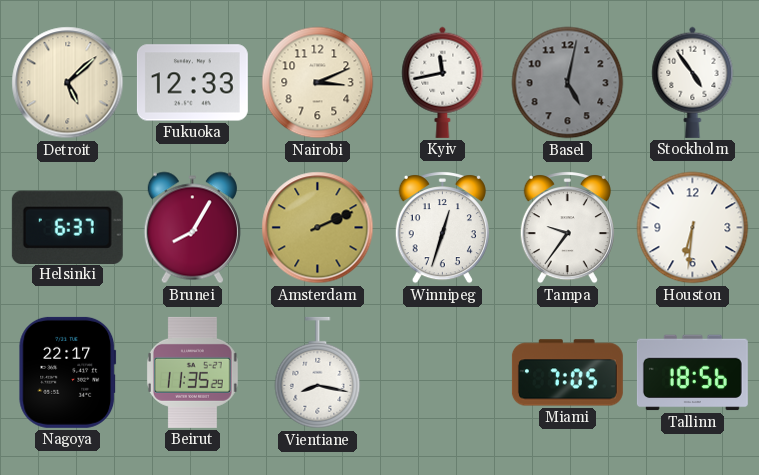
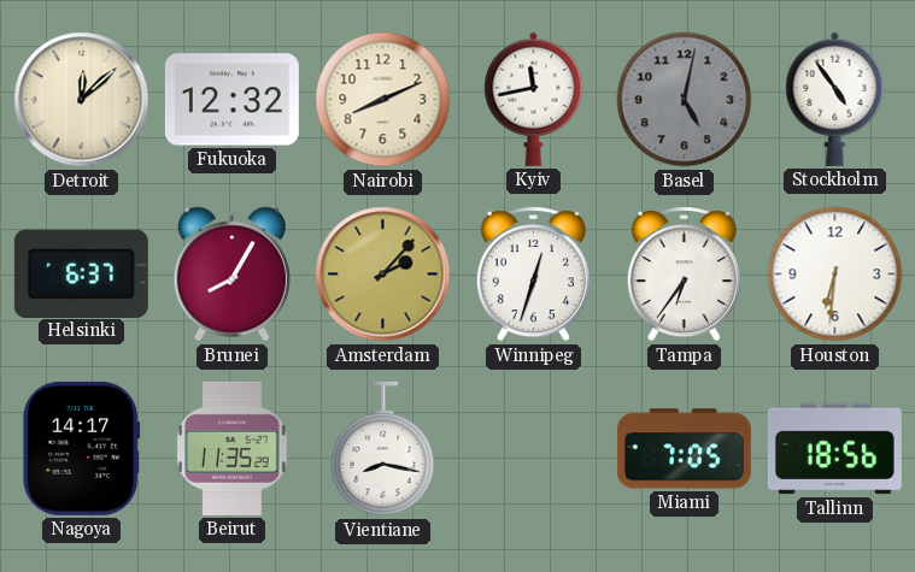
Detroit: 5:08 -> 12:08
Fukuoka: 12:33 -> 12:32
Nairobi: 3:11 -> 8:11
Amsterdam: 2:11 -> 2:07
Tampa: 9:36 -> 6:36
Nagoya: 22:17 -> 14:17
